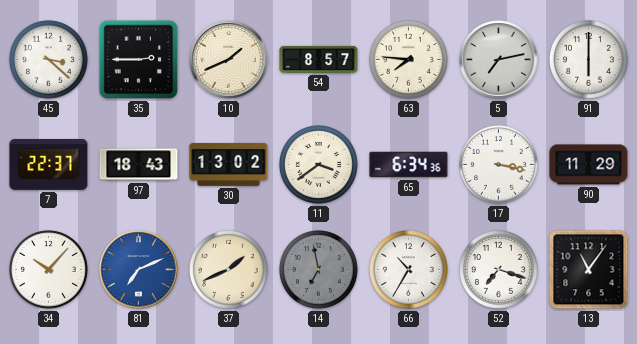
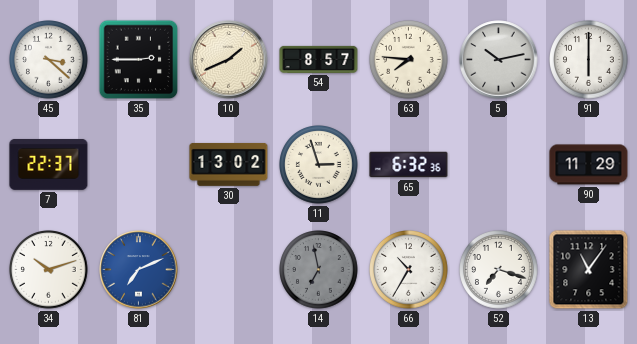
5: 7:13 -> 10:13
97: 18:43 -> none
11: 3:39 -> 2:57
65: 6:34 -> 6:32
17: 3:17 -> none
34: 10:07 -> 10:12
37: 1:41 -> none
